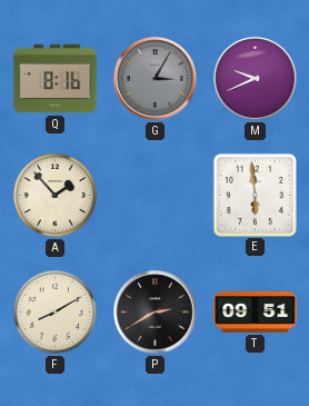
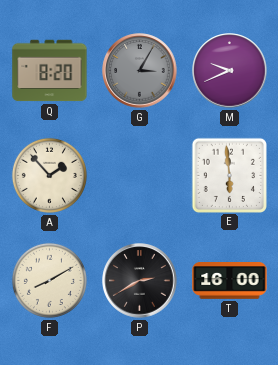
Q: 8:16 -> 8:20
T: 09:51 -> 16:00
